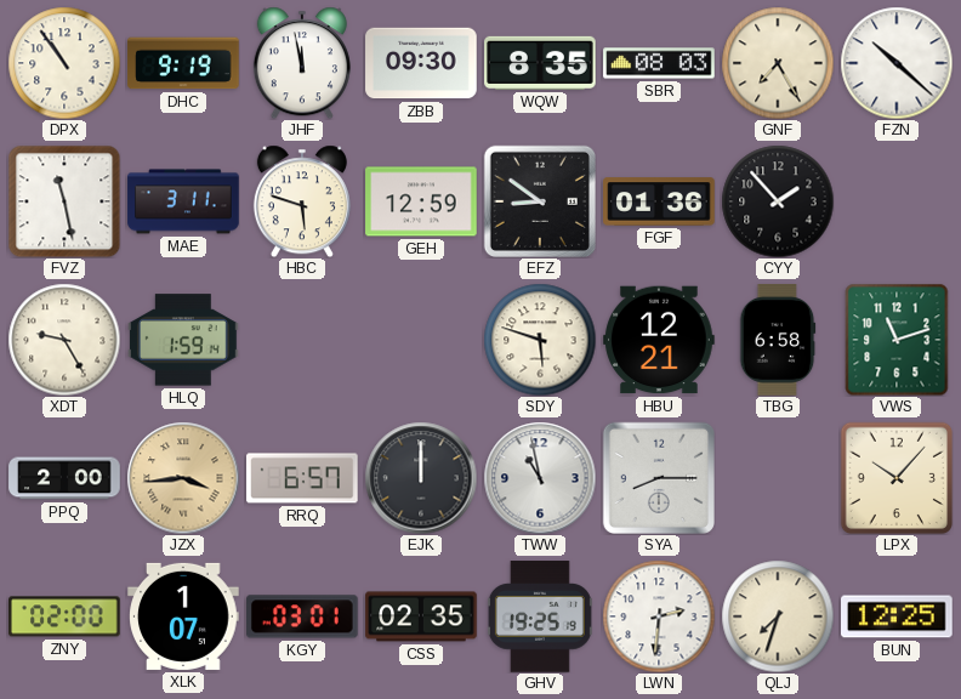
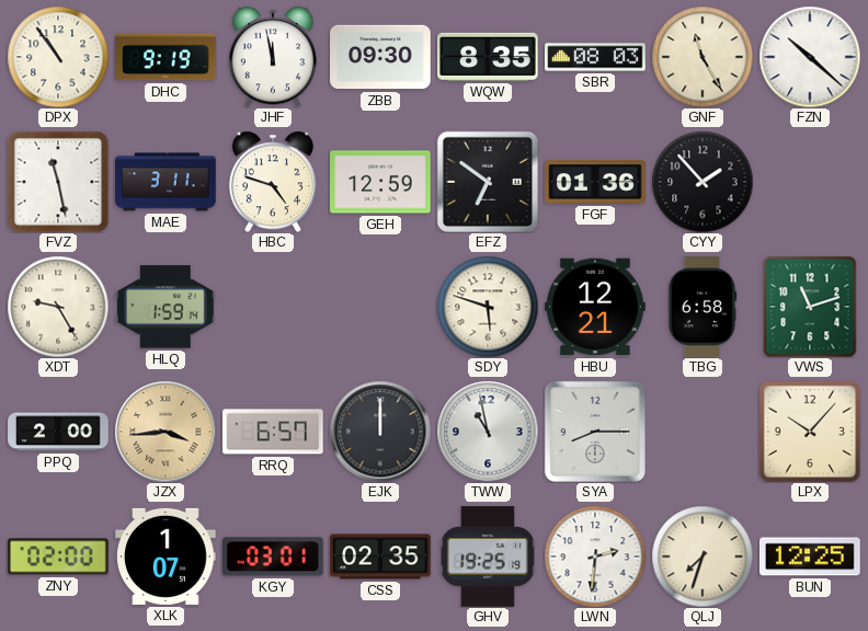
GNF: 7:25 -> 11:25
HBC: 5:48 -> 4:48
EFZ: 8:51 -> 6:51
